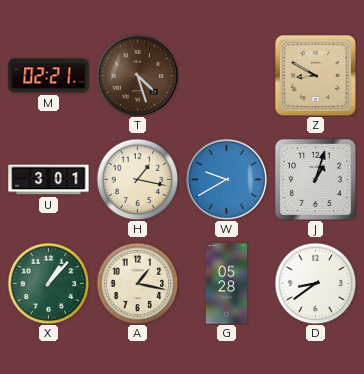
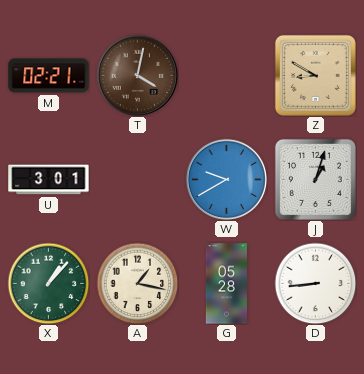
T: 4:27 -> 4:02
H: 1:17 -> none
D: 8:39 -> 8:44
